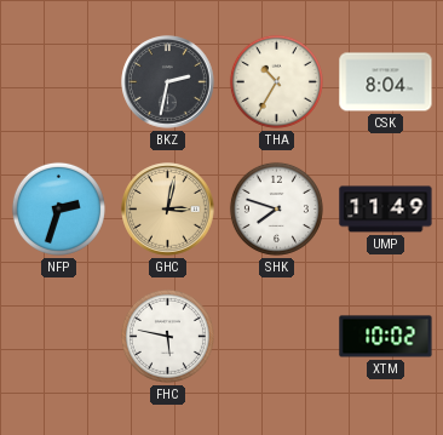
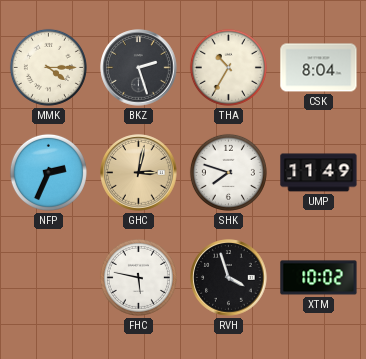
MMK: none -> 4:15
BKZ: 2:32 -> 2:27
NFP: 2:33 -> 2:34
RVH: none -> 3:57
